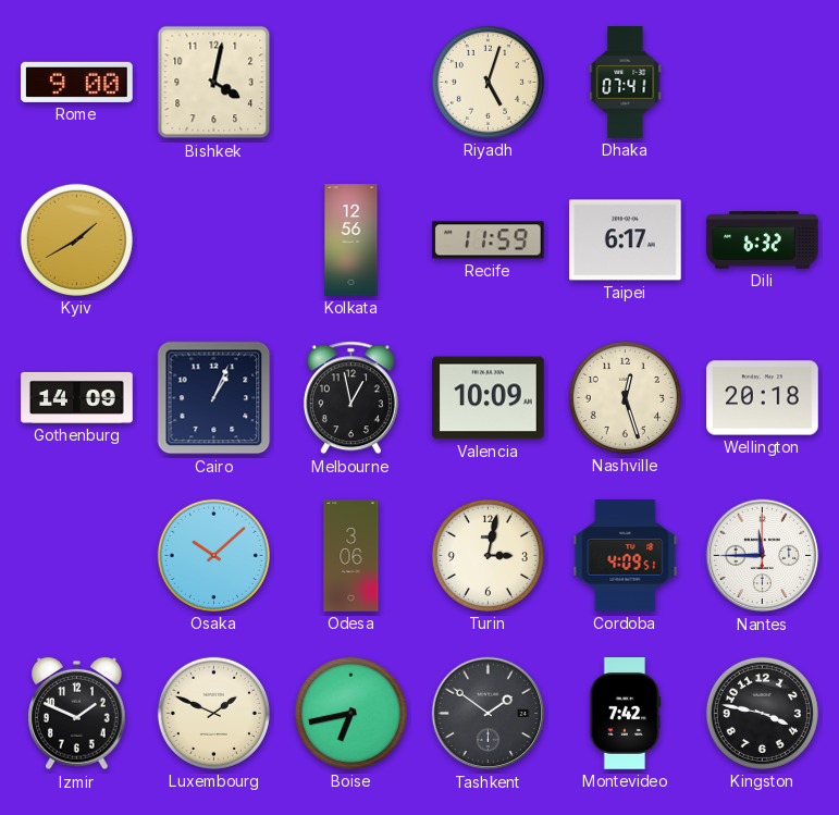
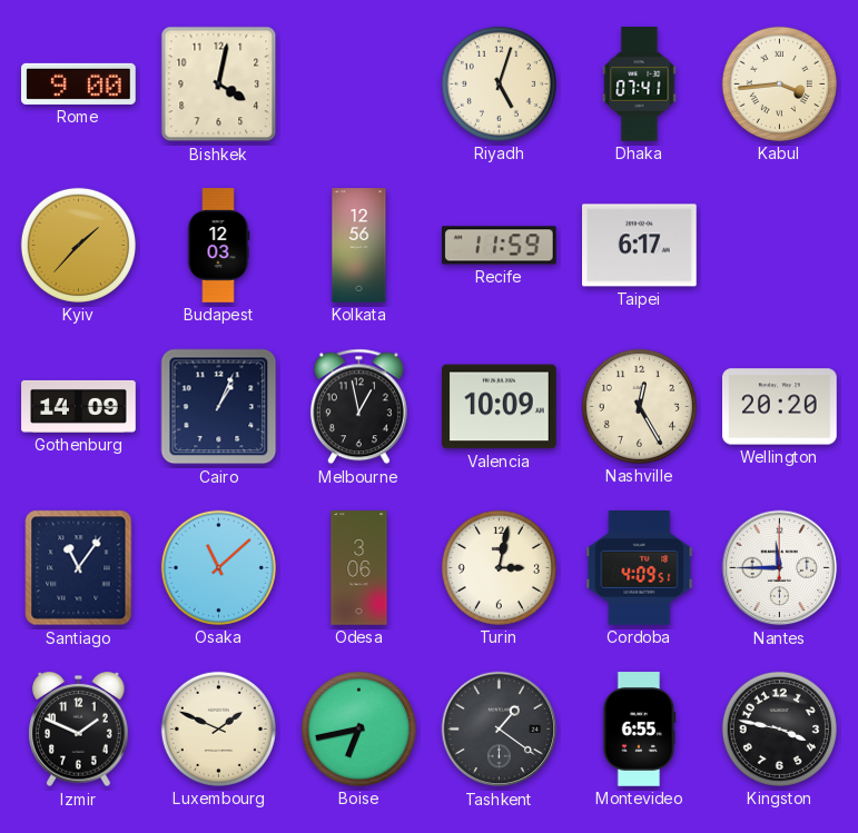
Kabul: none -> 3:44
Kyiv: 1:40 -> 1:37
Budapest: none -> 12:03
Dili: 6:32 -> none
Nashville: 12:27 -> 12:25
Wellington: 20:18 -> 20:20
Santiago: none -> 11:06
Osaka: 10:08 -> 11:08
Tashkent: 1:51 -> 1:21
Montevideo: 7:42 -> 6:55
